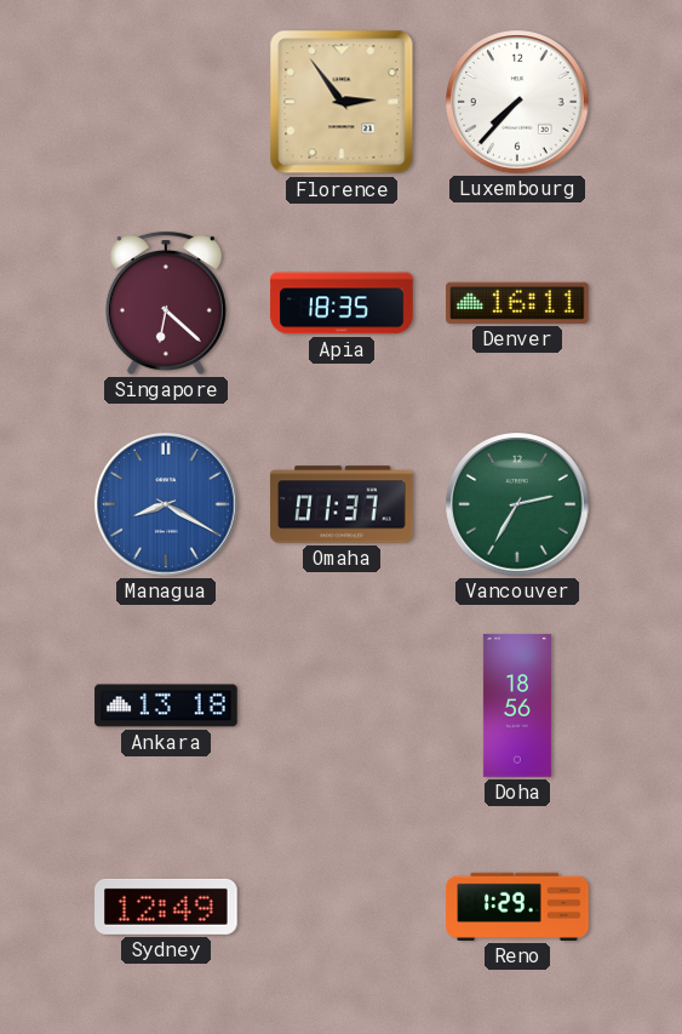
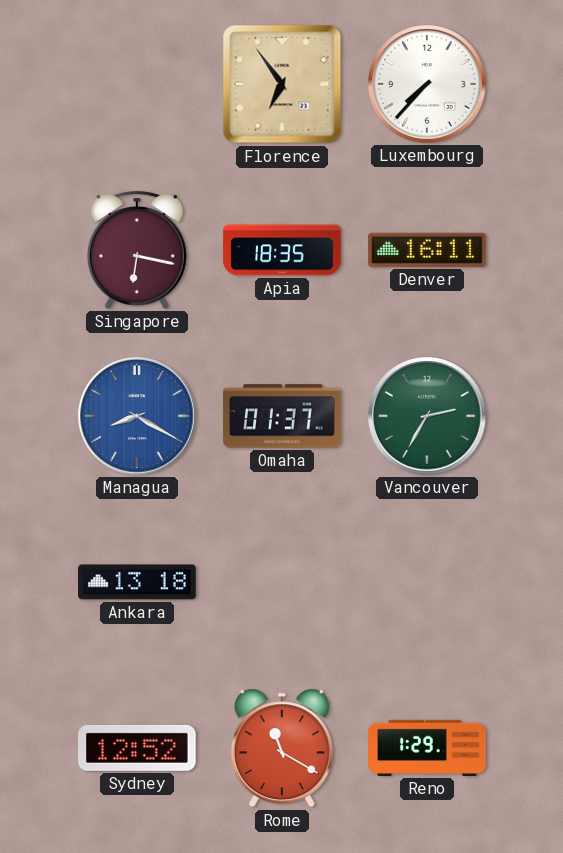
Florence: 2:54 -> 6:54
Singapore: 6:22 -> 6:17
Doha: 18:56 -> none
Sydney: 12:49 -> 12:52
Rome: none -> 11:20
